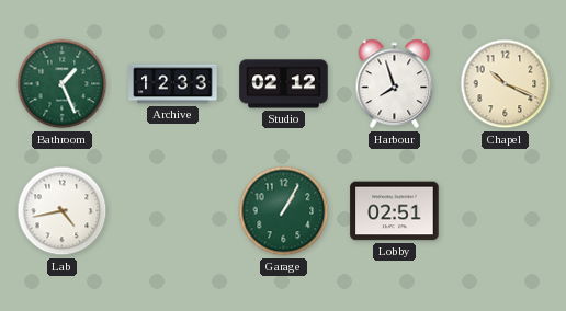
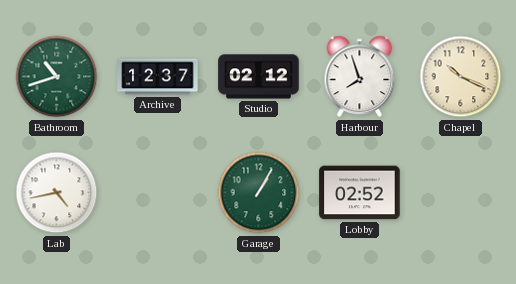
Bathroom: 1:26 -> 10:42
Archive: 12:33 -> 12:37
Lobby: 02:51 -> 02:52
